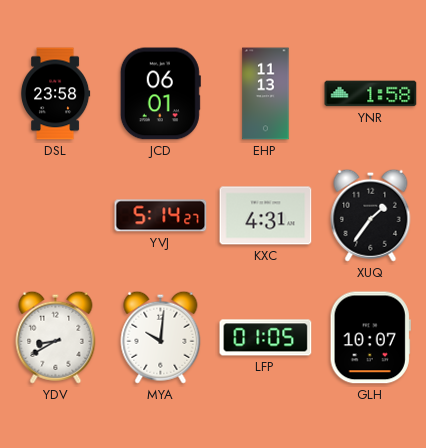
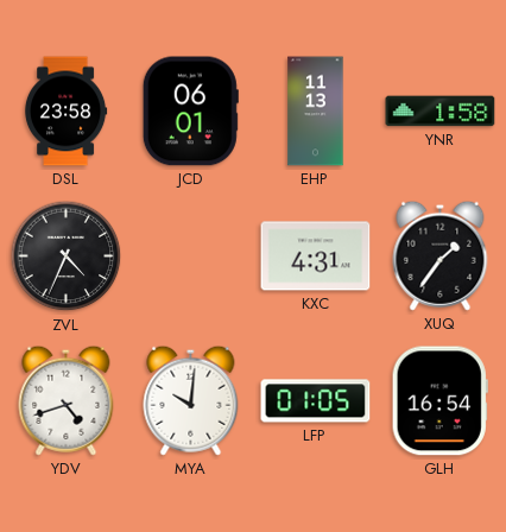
ZVL: none -> 4:34
YVJ: 5:14 -> none
YDV: 8:40 -> 4:42
GLH: 10:07 -> 16:54
